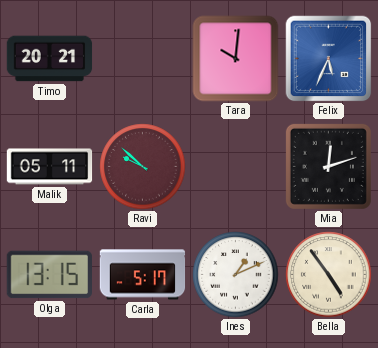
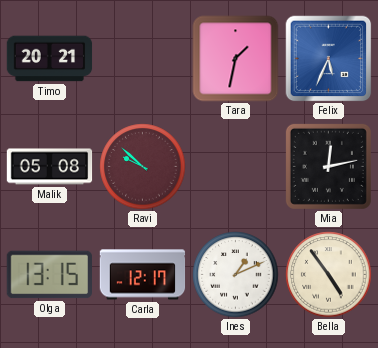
Tara: 10:01 -> 1:32
Malik: 05:11 -> 05:08
Mia: 12:12 -> 12:13
Carla: 5:17 -> 12:17
